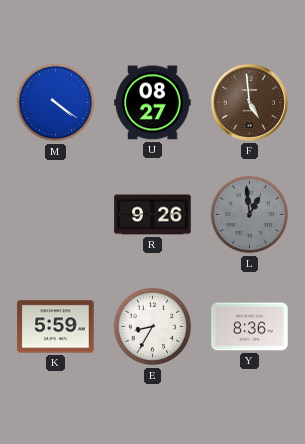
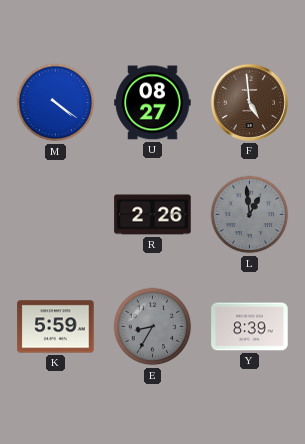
R: 9:26 -> 2:26
E dial: white -> grey
Y: 8:36 -> 8:39
